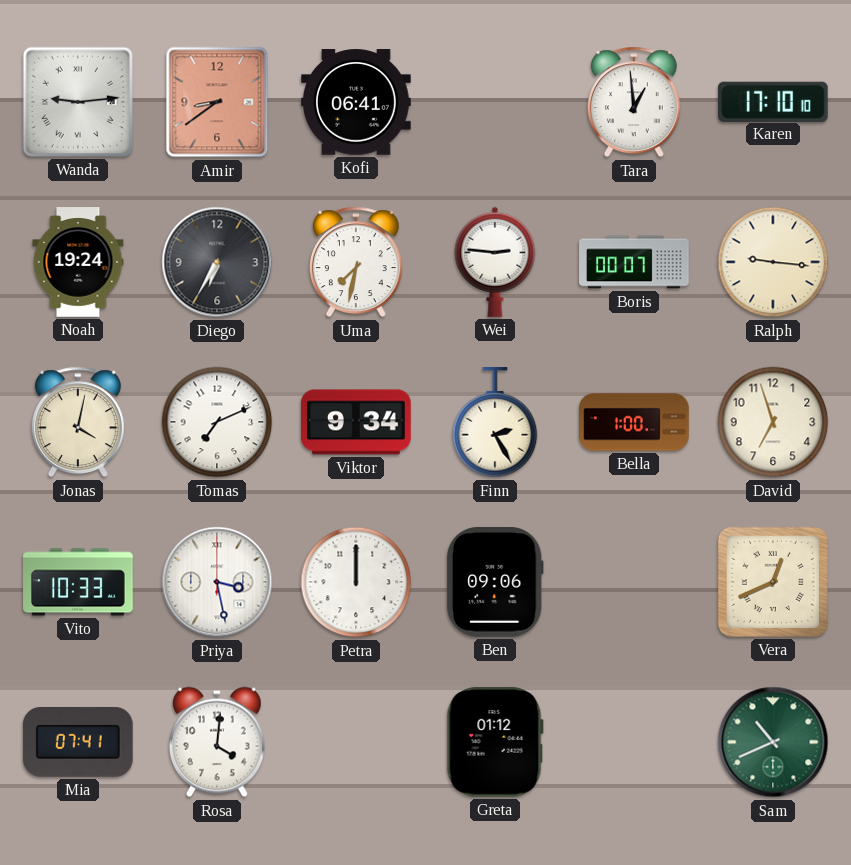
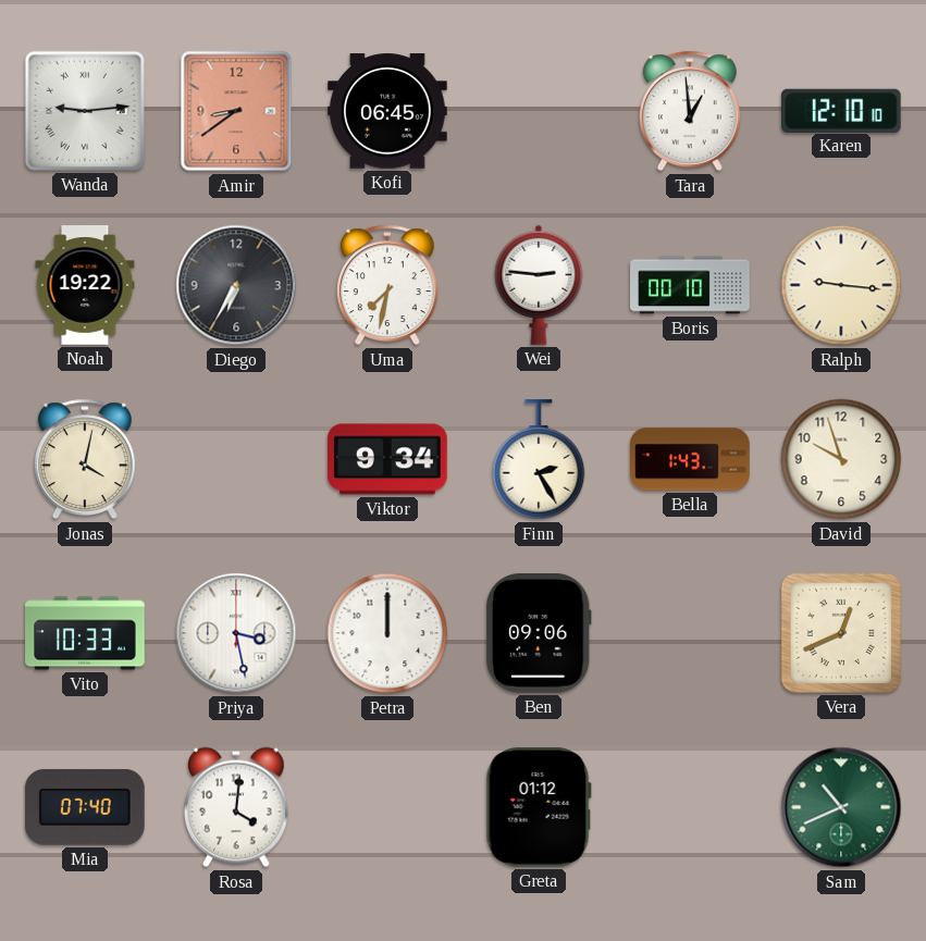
Kofi: 06:41 -> 06:45
Karen: 17:10 -> 12:10
Noah: 19:24 -> 19:22
Boris: 00:07 -> 00:10
Tomas: 7:11 -> none
Bella: 1:00 -> 1:43
David: 6:57 -> 9:57
Mia: 07:41 -> 07:40
